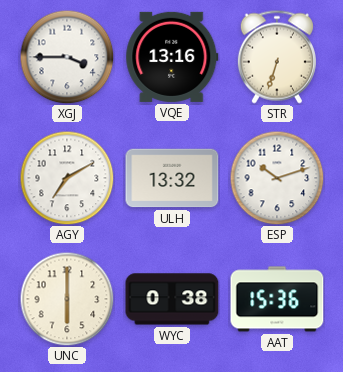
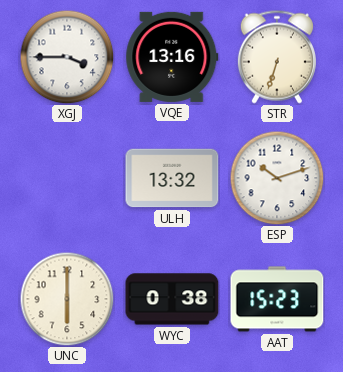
AGY: 7:10 -> none
AAT: 15:36 -> 15:23
